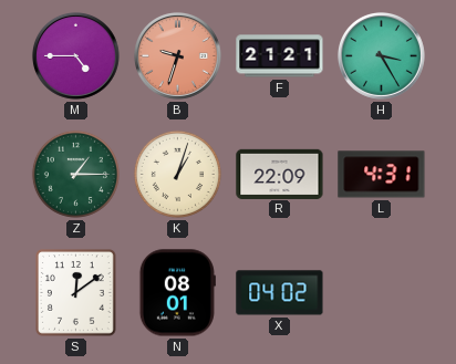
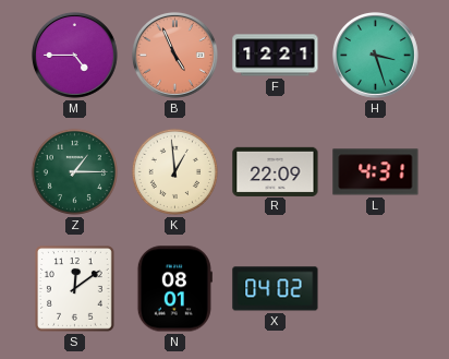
B: 9:33 -> 4:56
F: 21:21 -> 12:21
H: 3:25 -> 3:27
K: 1:03 -> 12:59
